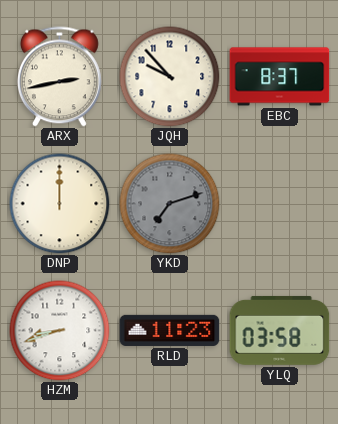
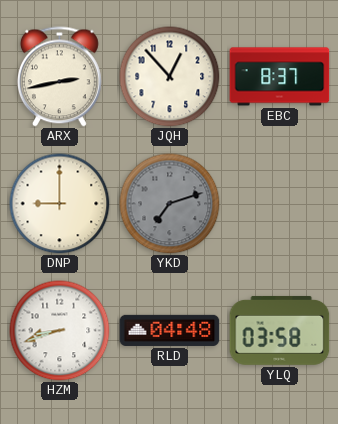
JQH: 9:53 -> 12:53
DNP: 12:00 -> 9:00
RLD: 11:23 -> 04:48
